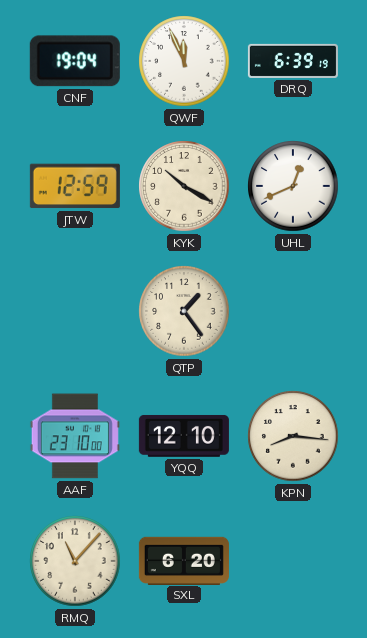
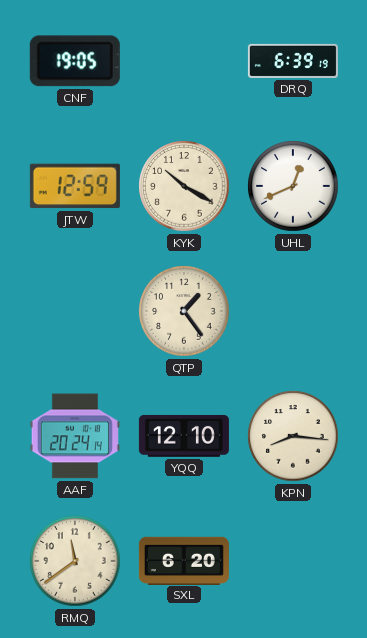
CNF: 19:04 -> 19:05
QWF: 11:56 -> none
AAF: 23:10 -> 20:24
RMQ: 11:07 -> 11:39
